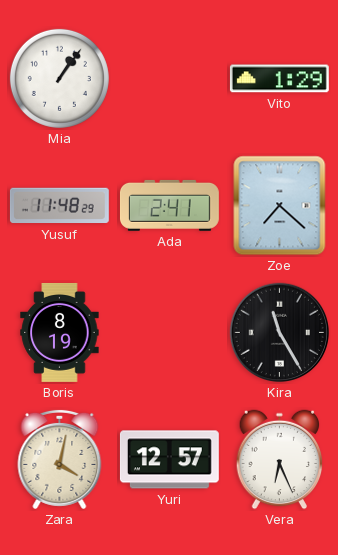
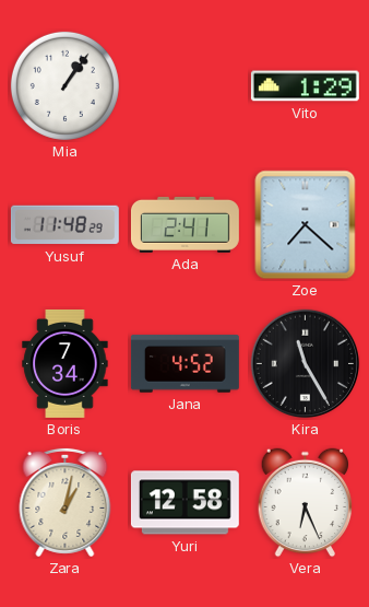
Boris: 8:19 -> 7:34
Jana: none -> 4:52
Zara: 4:02 -> 1:02
Yuri: 12:57 -> 12:58
